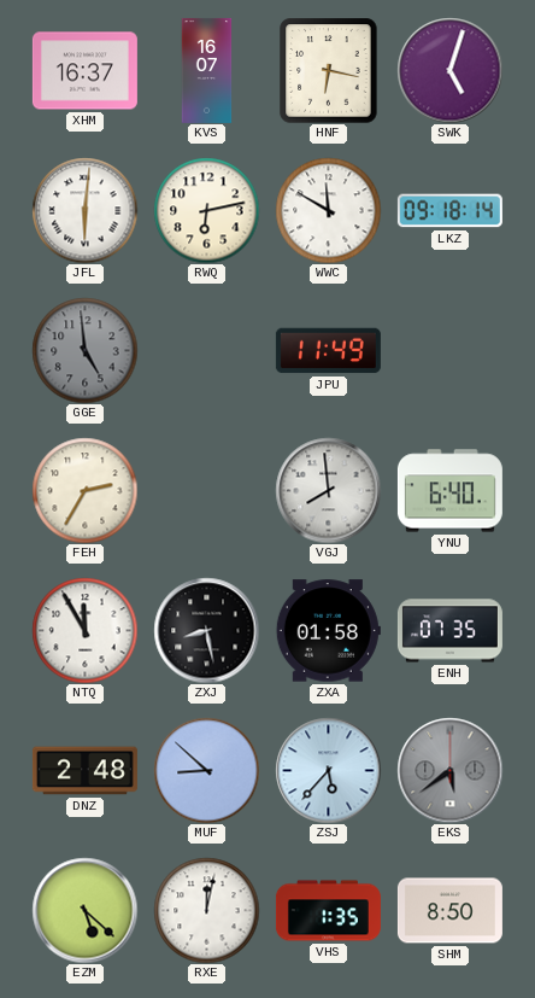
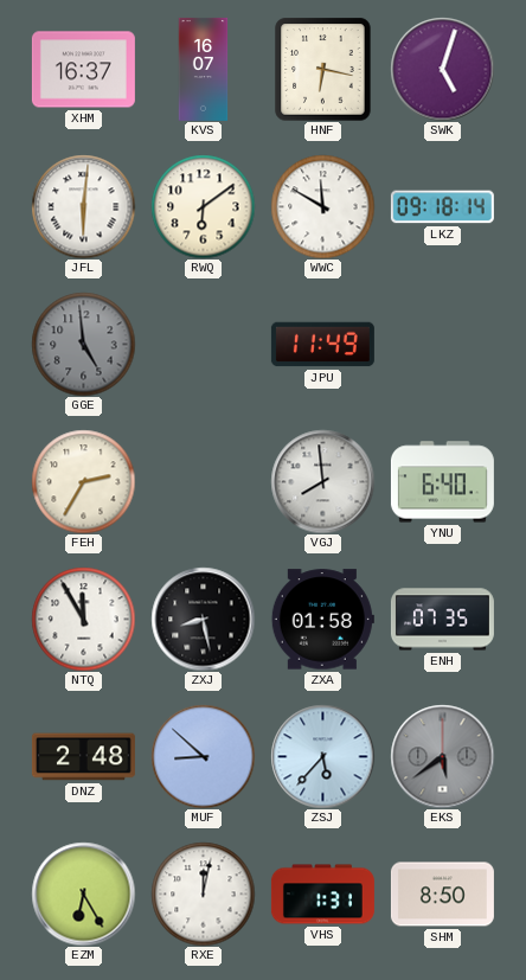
RWQ: 6:13 -> 6:09
EZM: 5:22 -> 6:25
VHS: 1:35 -> 1:31
